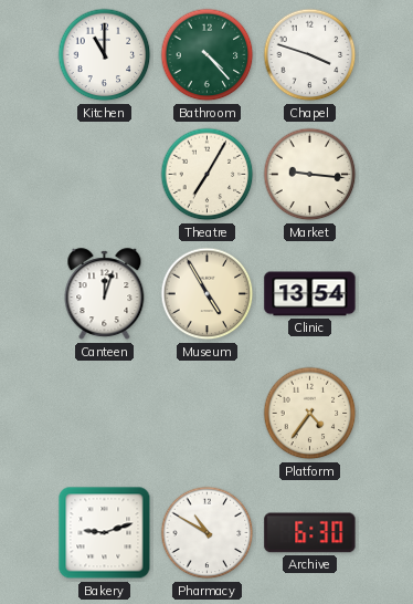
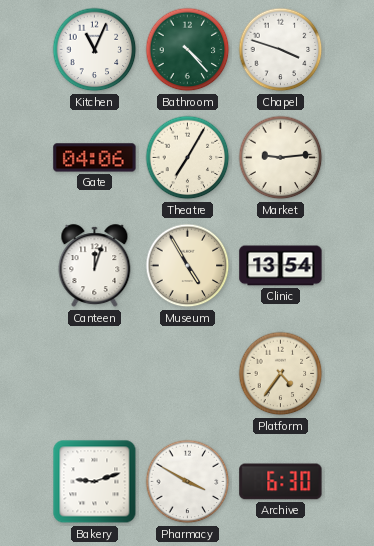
Kitchen: 11:00 -> 11:04
Gate: none -> 04:06
Market: 9:16 -> 9:14
Pharmacy: 10:50 -> 3:50
